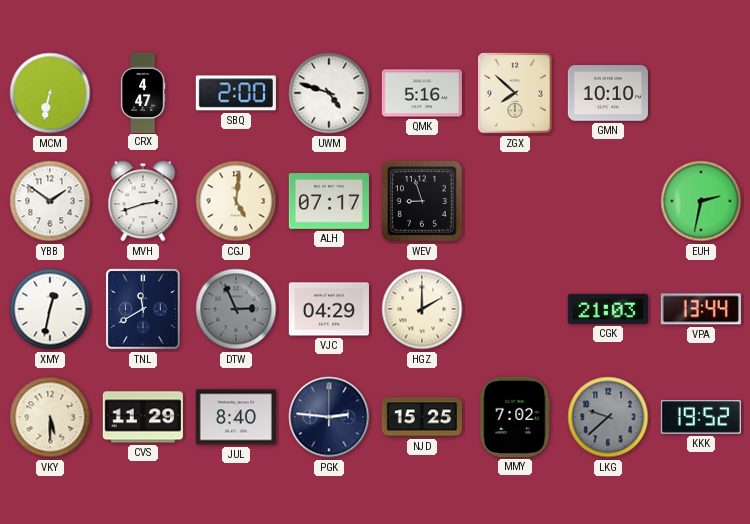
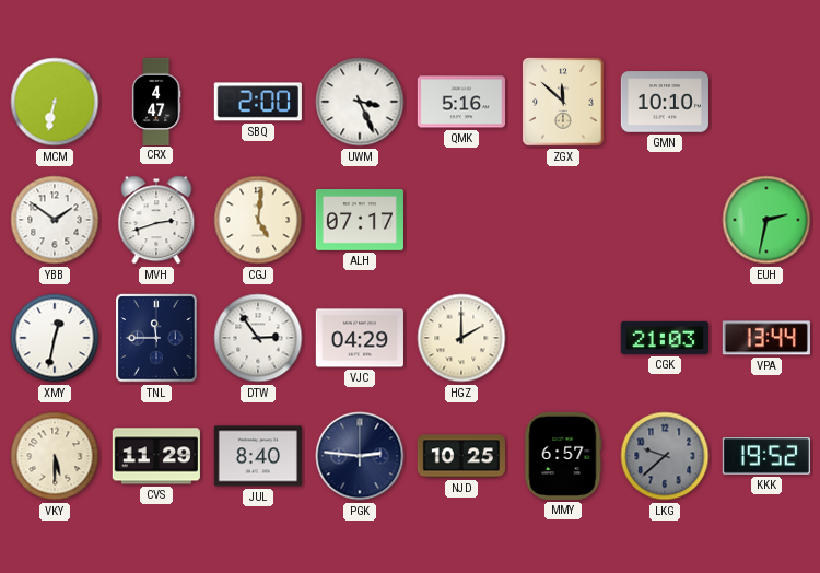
UWM: 4:48 -> 3:26
ZGX: 7:52 -> 11:52
WEV: 8:57 -> none
TNL: 11:40 -> 11:45
DTW: 2:56 -> 2:54
DTW dial: grey -> white
NJD: 15:25 -> 10:25
MMY: 7:02 -> 6:57
